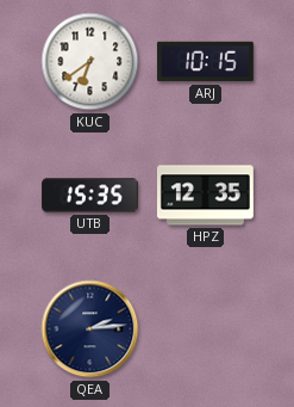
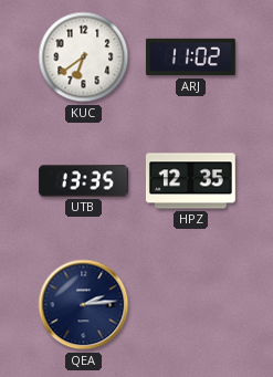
ARJ: 10:15 -> 11:02
UTB: 15:35 -> 13:35
